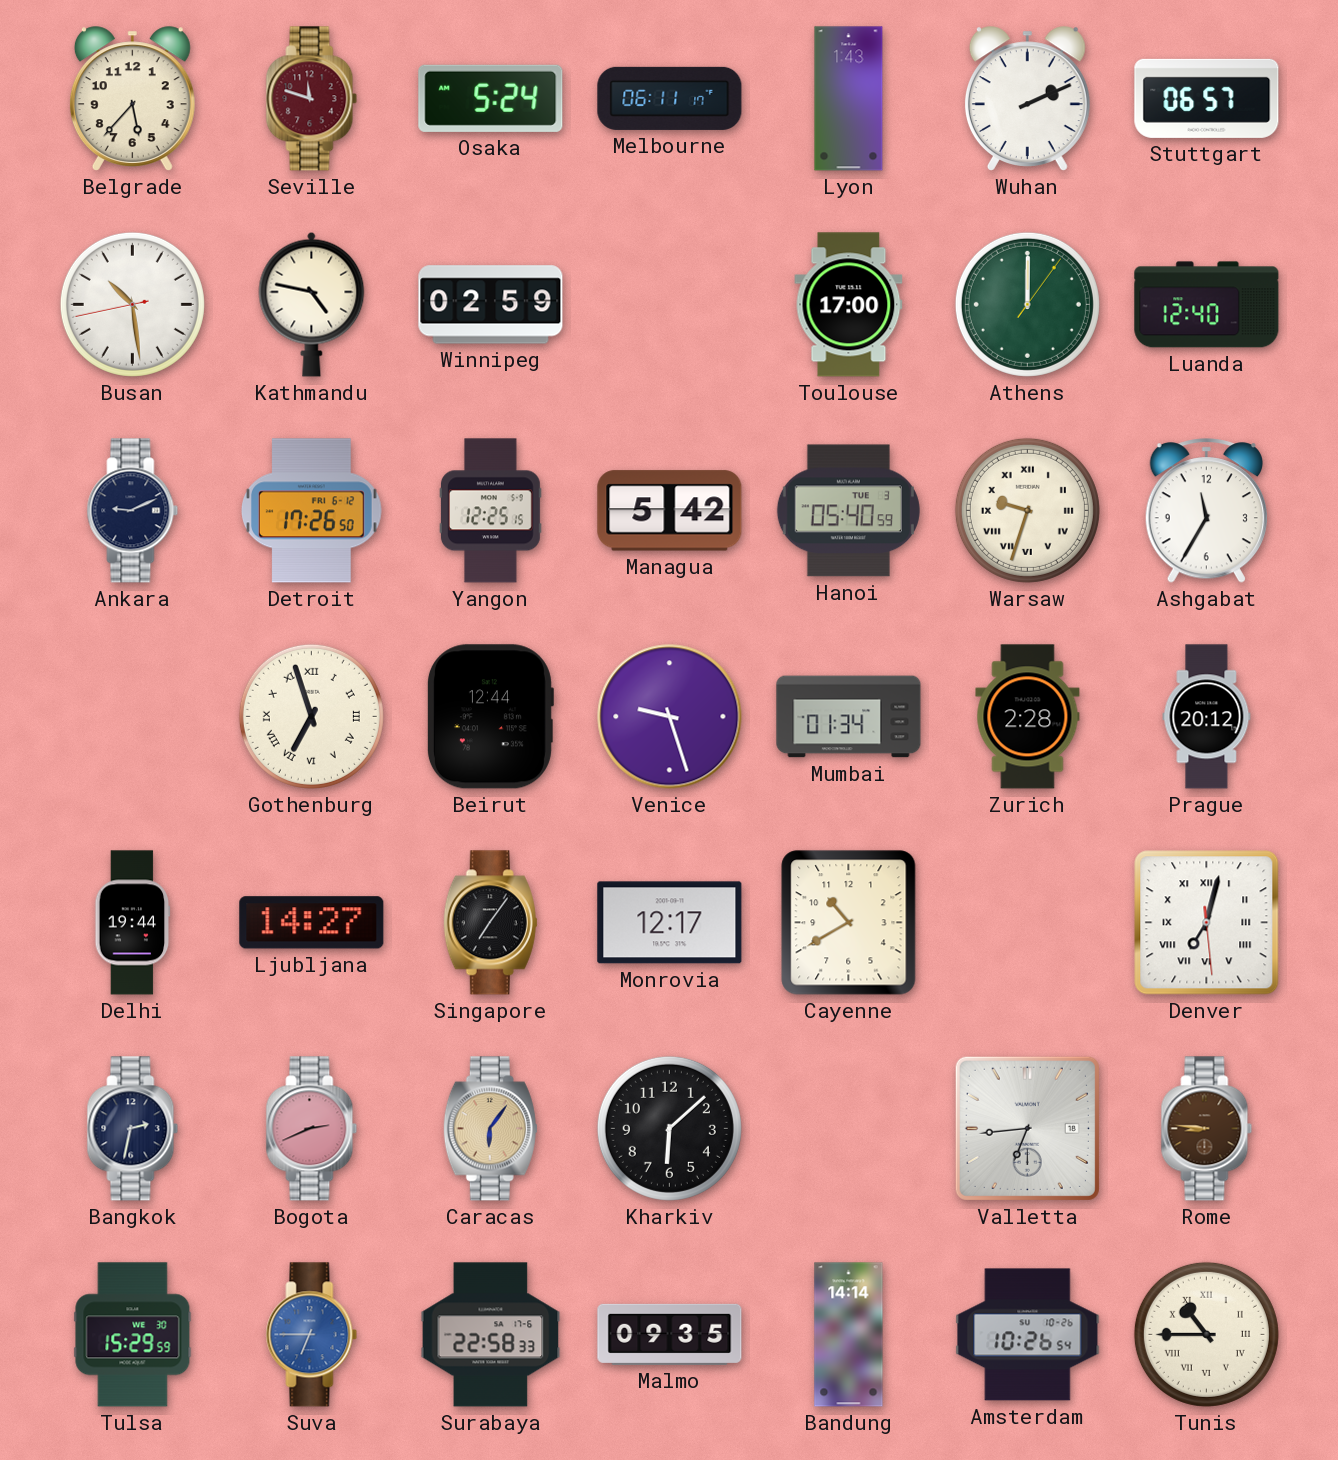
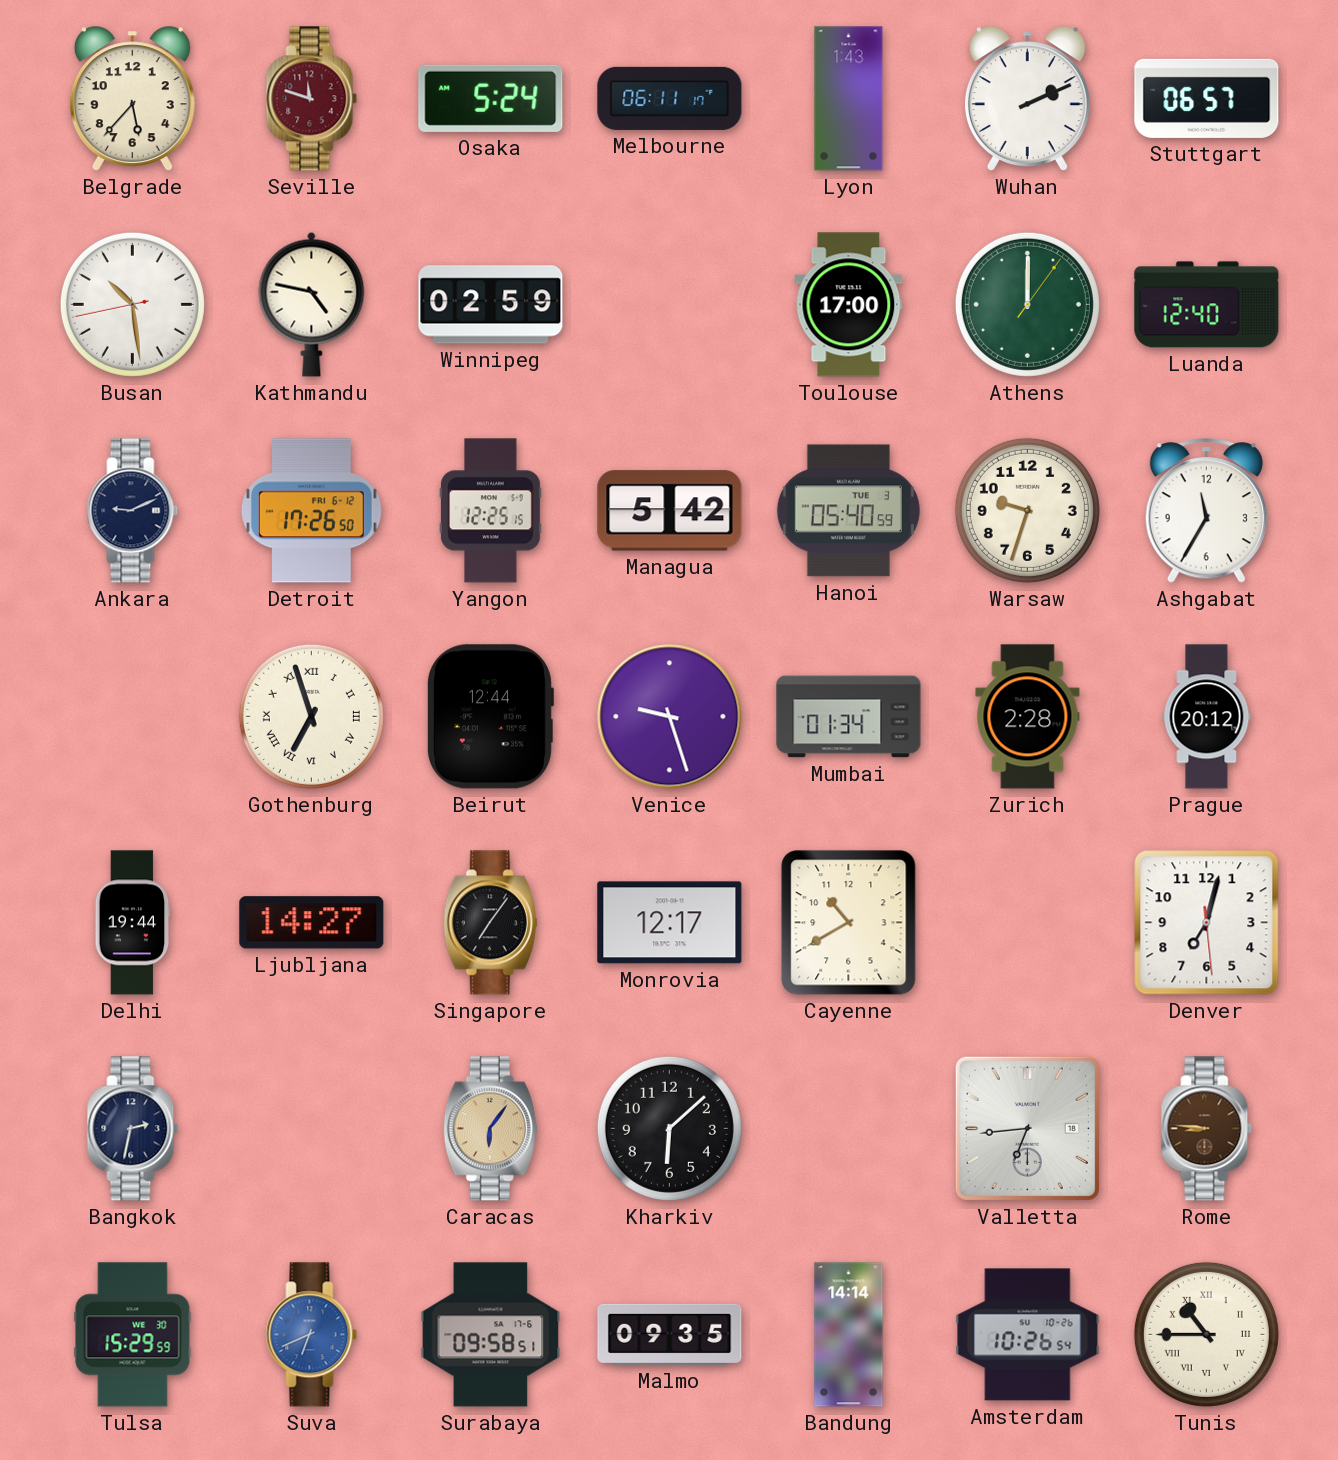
Warsaw numerals: Roman -> Arabic
Denver numerals: Roman -> Arabic
Bogota: 2:41 -> none
Suva: 6:45 -> 6:41
Surabaya: 22:58 -> 09:58
